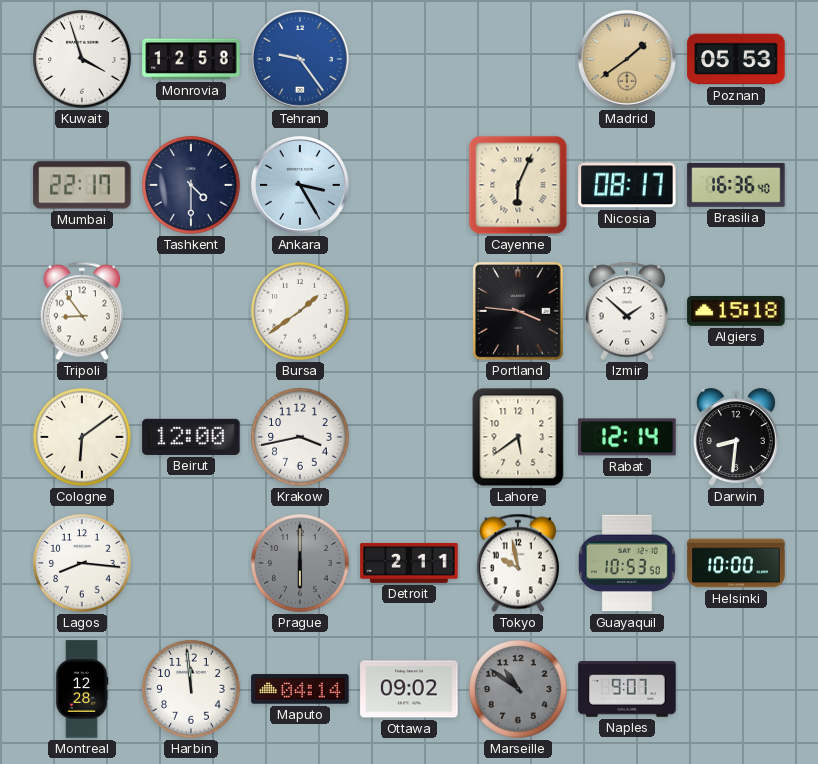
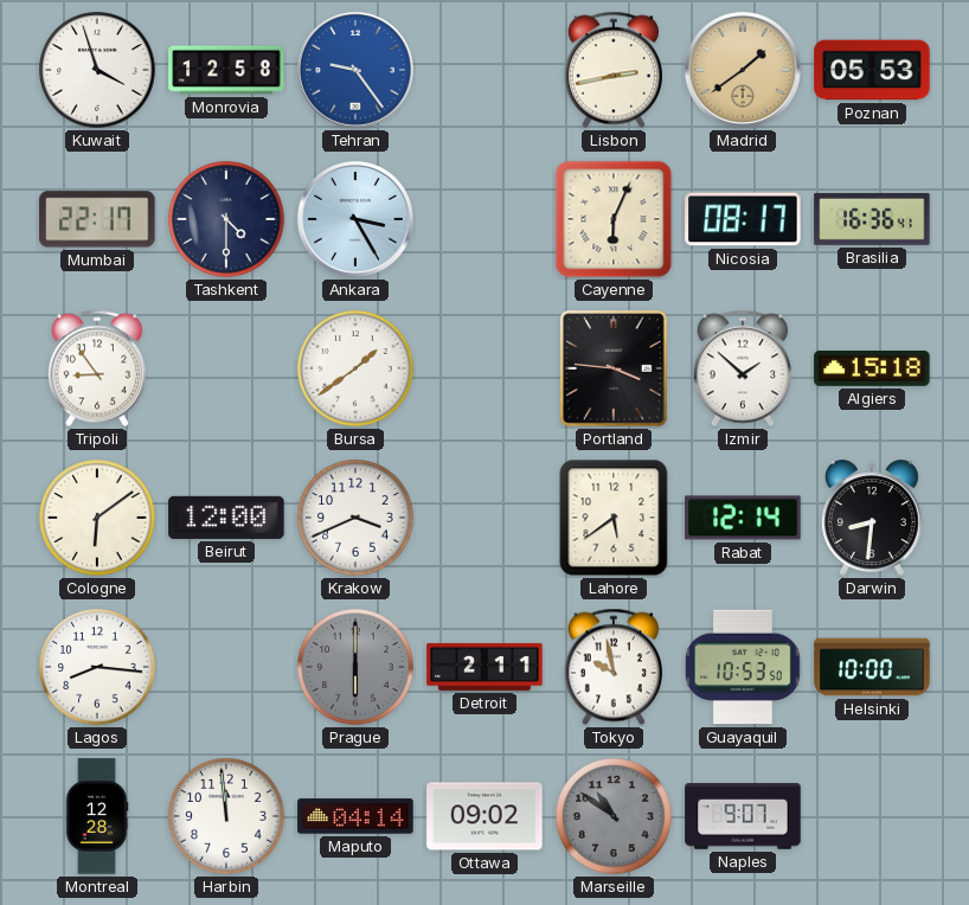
Lisbon: none -> 2:43
Brasilia: 16:36:40 -> 16:36:41
Krakow: 3:43 -> 3:41
